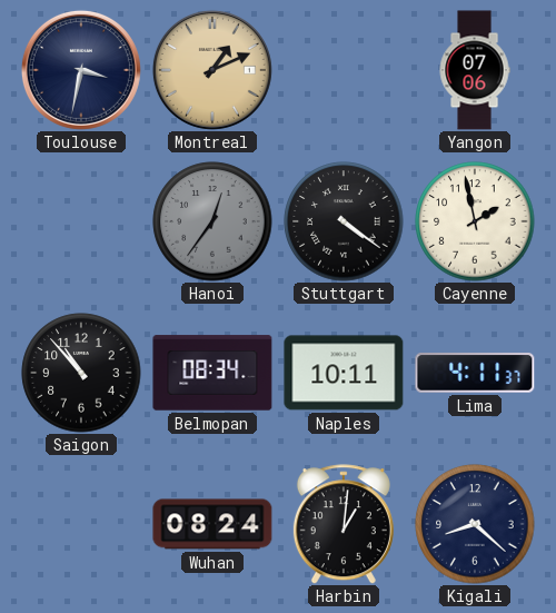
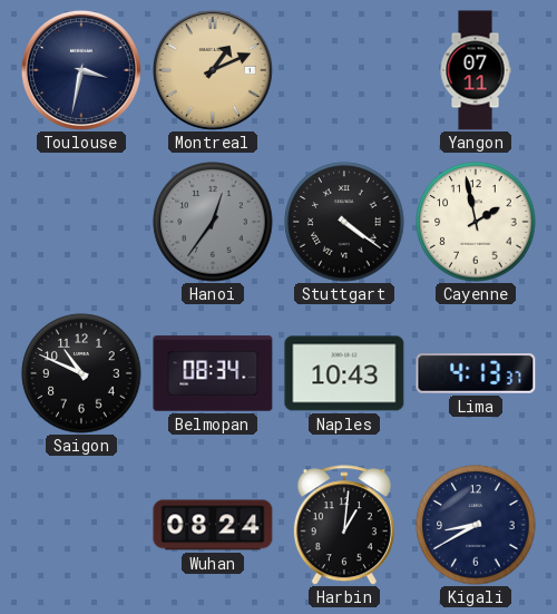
Yangon: 07:06 -> 07:11
Saigon: 10:53 -> 10:49
Naples: 10:11 -> 10:43
Lima: 4:11 -> 4:13
Kigali: 8:22 -> 8:40
